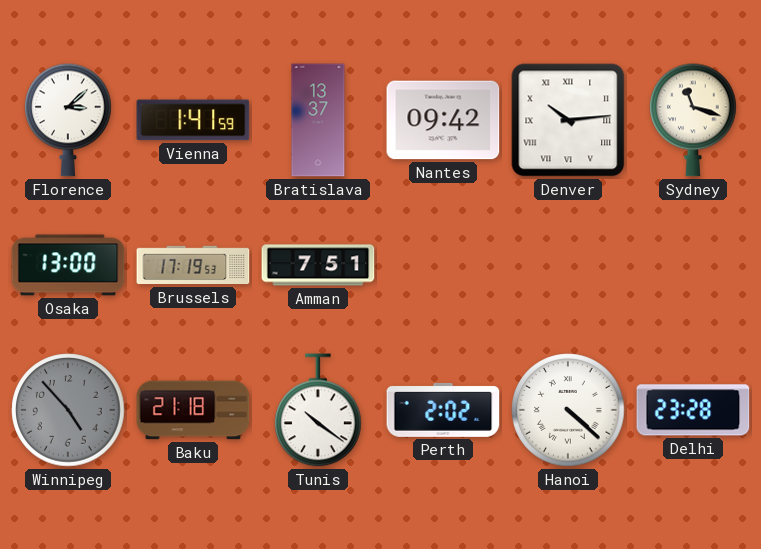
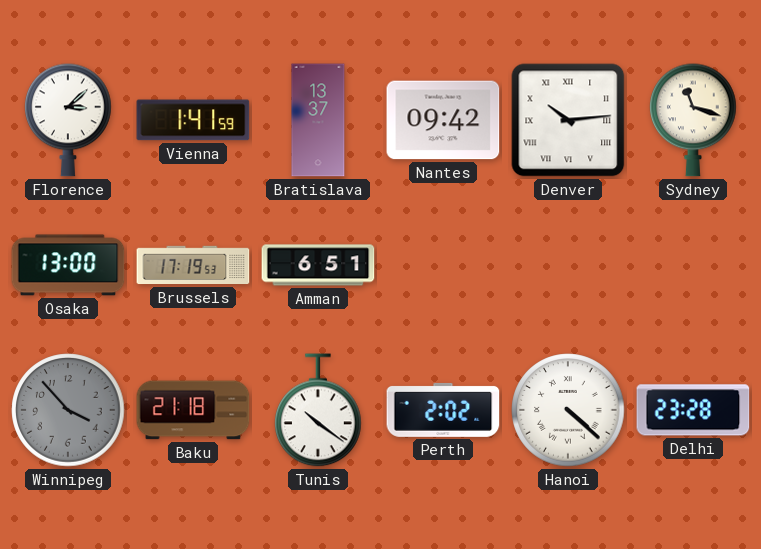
Amman: 7:51 -> 6:51
Winnipeg: 4:53 -> 3:53
